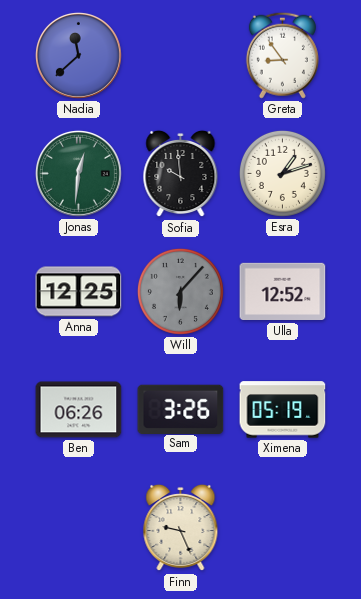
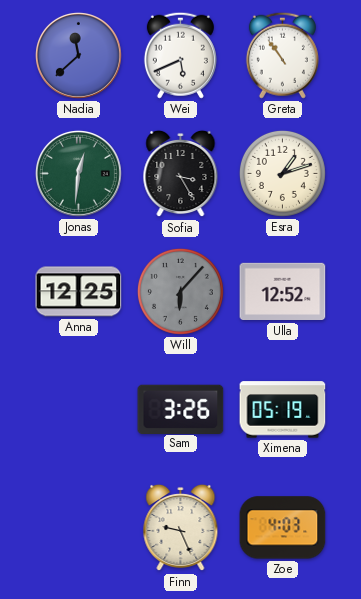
Wei: none -> 5:41
Greta: 8:54 -> 10:54
Sofia: 9:59 -> 3:25
Ben: 06:26 -> none
Zoe: none -> 4:03
